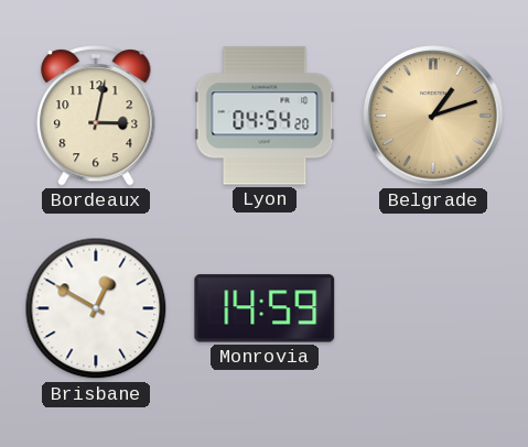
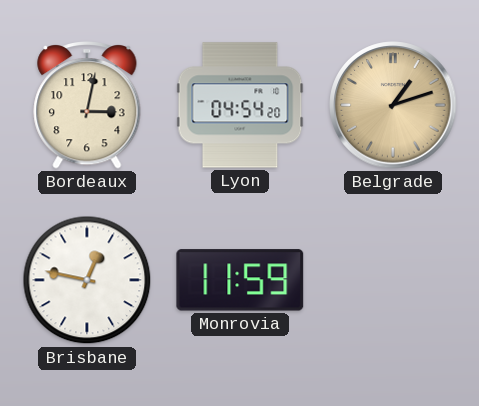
Brisbane: 12:50 -> 12:47
Monrovia: 14:59 -> 11:59
